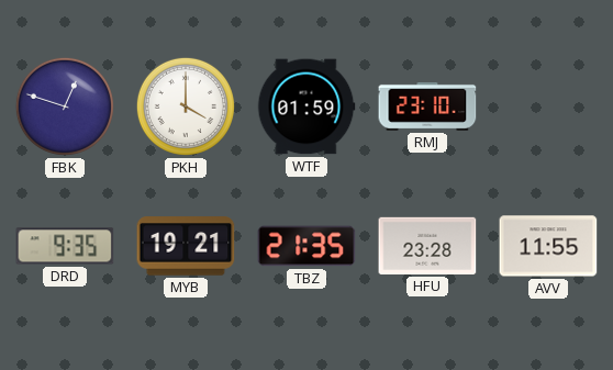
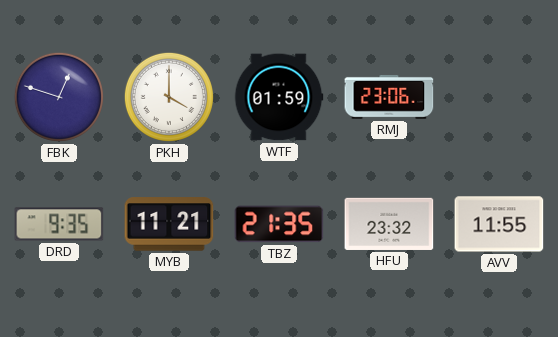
RMJ: 23:10 -> 23:06
MYB: 19:21 -> 11:21
HFU: 23:28 -> 23:32
